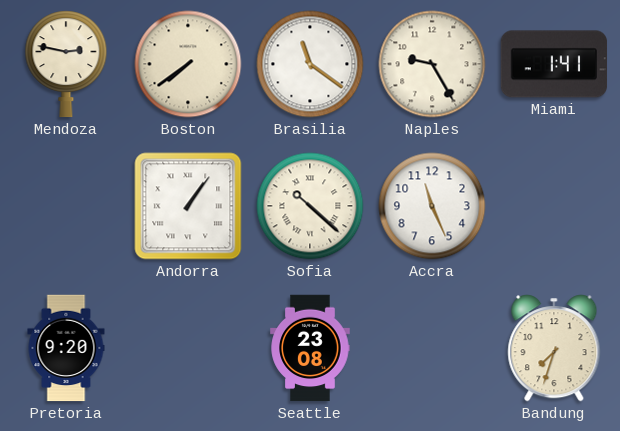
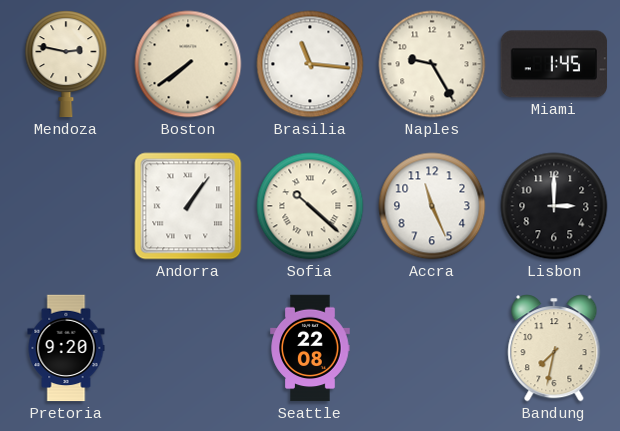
Brasilia: 11:21 -> 11:16
Miami: 1:41 -> 1:45
Lisbon: none -> 3:00
Seattle: 23:08 -> 22:08
Bandung: 7:33 -> 7:32
